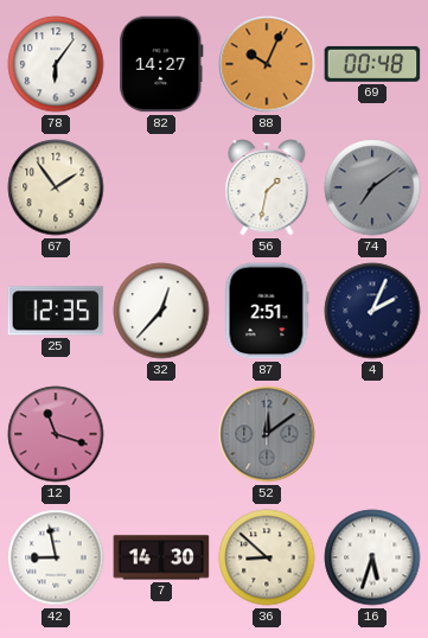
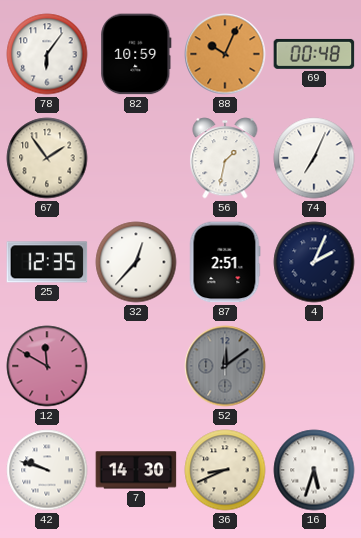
82: 14:27 -> 10:59
74: 7:09 -> 7:04
74 dial: grey -> white
12: 11:18 -> 11:50
42: 8:58 -> 9:48
36: 8:52 -> 8:41
